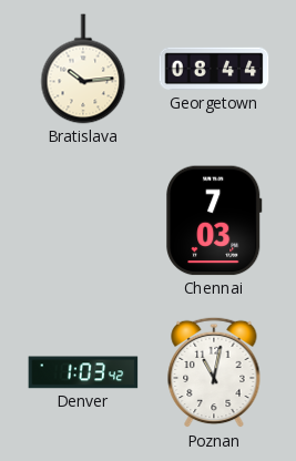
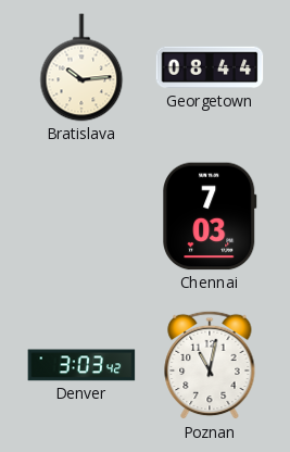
Denver: 1:03 -> 3:03
